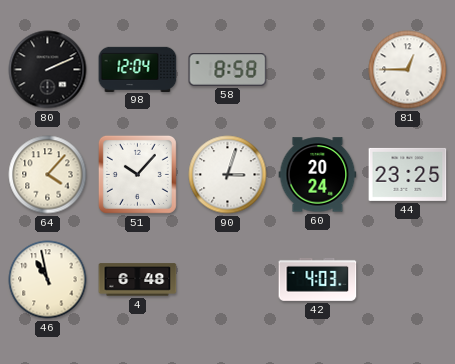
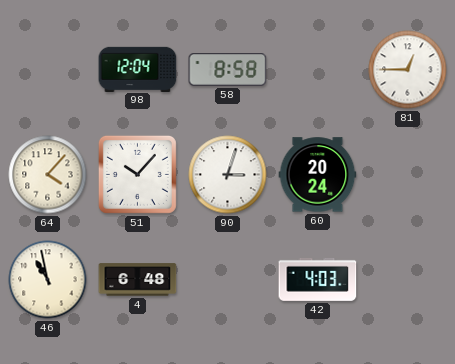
80: 2:11 -> none
44: 23:25 -> none
